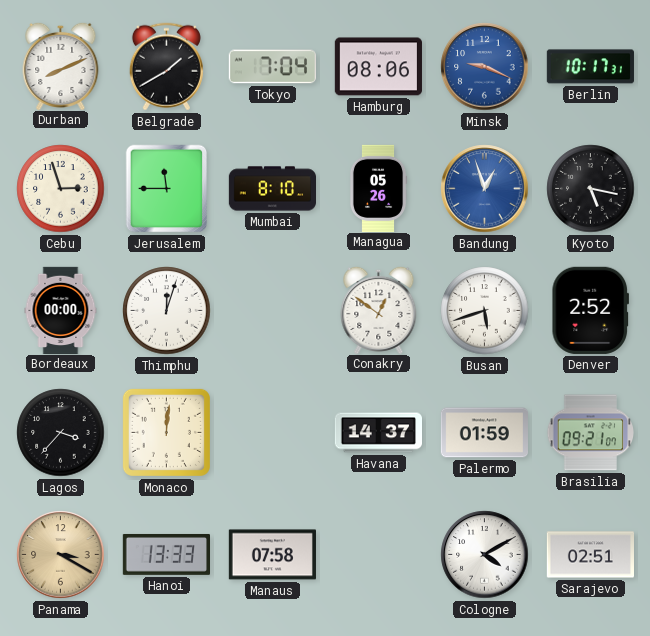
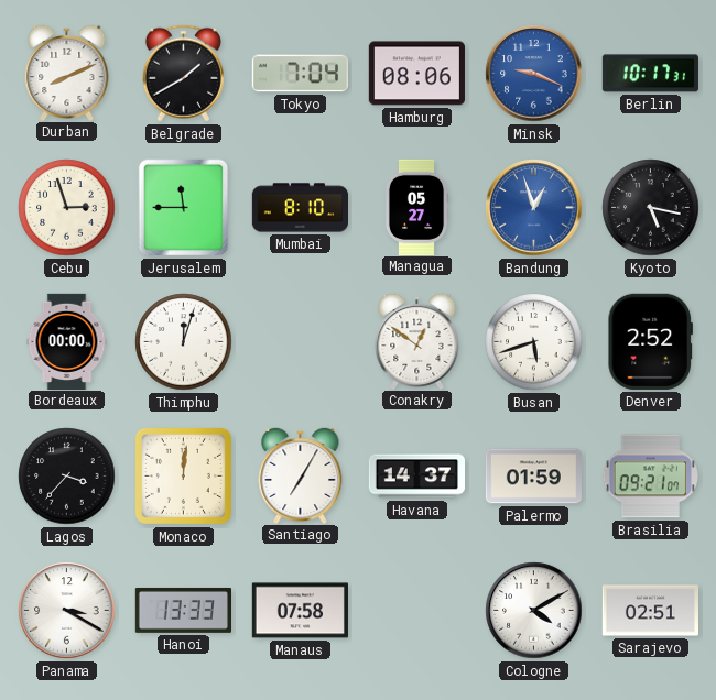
Managua: 05:26 -> 05:27
Santiago: none -> 7:05
Panama dial: champagne -> white
